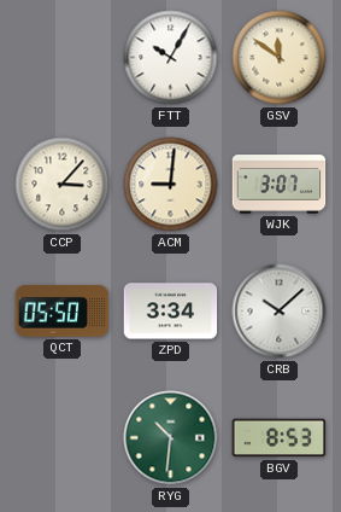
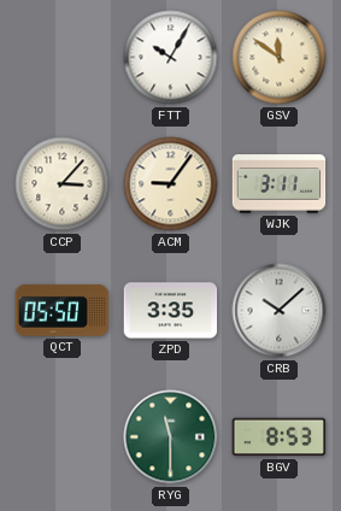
ACM: 9:01 -> 9:06
WJK: 3:07 -> 3:11
ZPD: 3:34 -> 3:35
RYG: 10:31 -> 11:30
